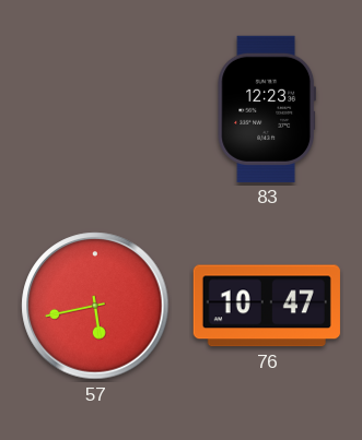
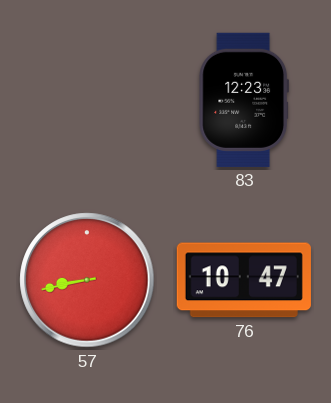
57: 5:43 -> 8:43
